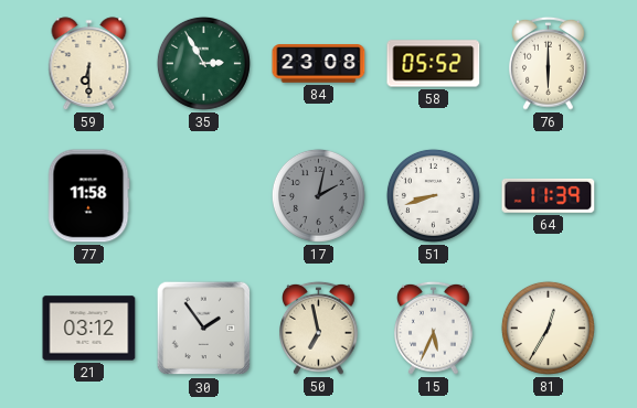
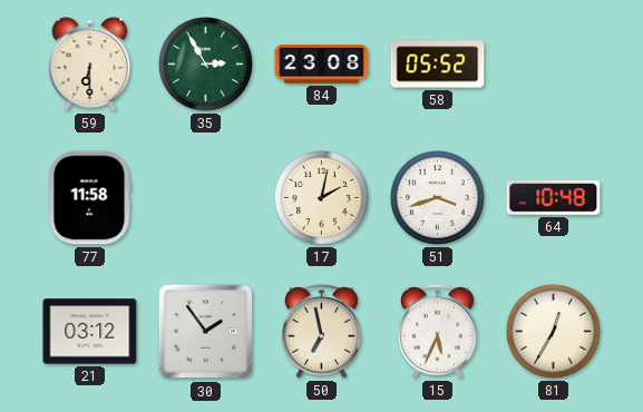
76: 6:00 -> none
17 dial: grey -> cream
51: 8:42 -> 3:42
64: 11:39 -> 10:48
